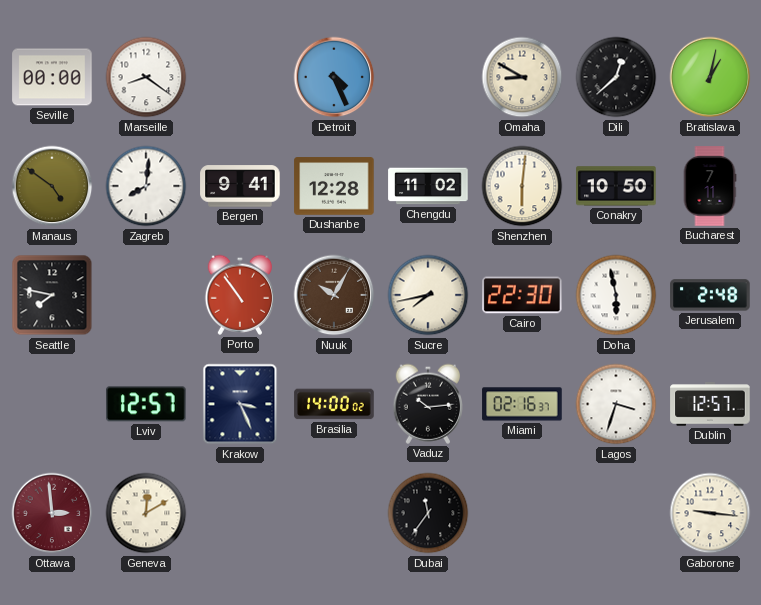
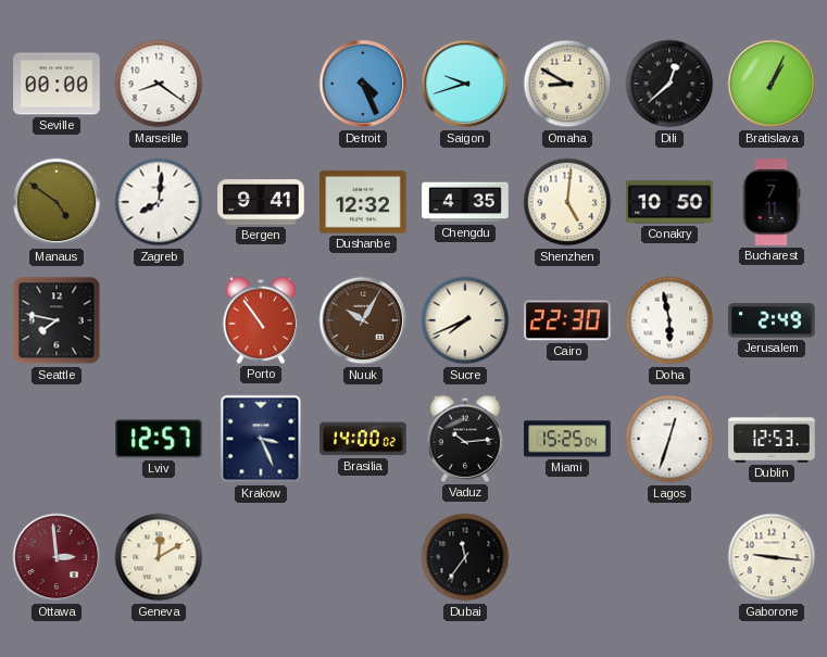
Saigon: none -> 9:42
Bratislava: 1:02 -> 1:04
Dushanbe: 12:28 -> 12:32
Chengdu: 11:02 -> 4:35
Shenzhen: 6:01 -> 5:01
Sucre: 7:43 -> 7:41
Jerusalem: 2:48 -> 2:49
Miami: 02:16 -> 15:25
Lagos: 3:33 -> 12:33
Dublin: 12:57 -> 12:53
